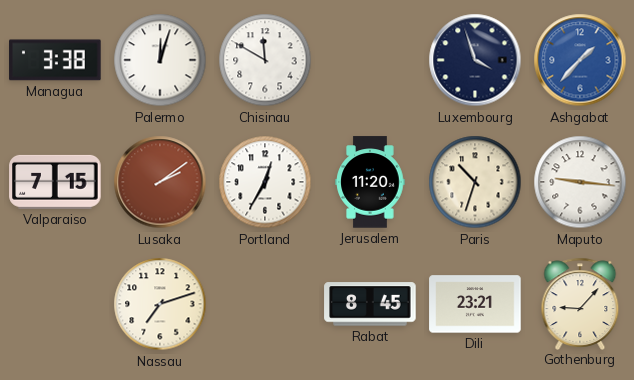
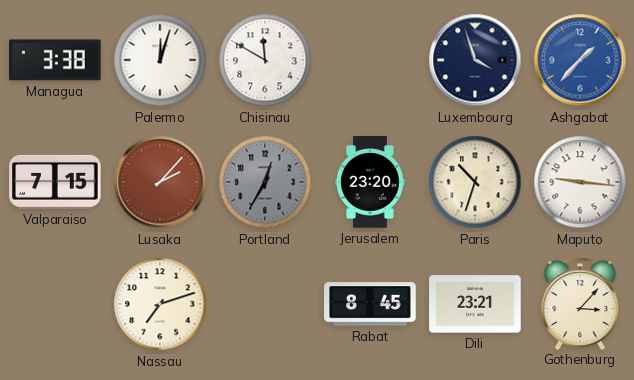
Lusaka: 2:09 -> 2:07
Portland dial: white -> grey
Jerusalem: 11:20 -> 23:20
Gothenburg: 9:07 -> 3:07
